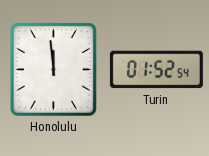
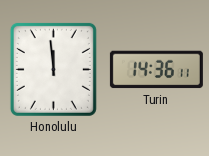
Turin: 01:52 -> 14:36
